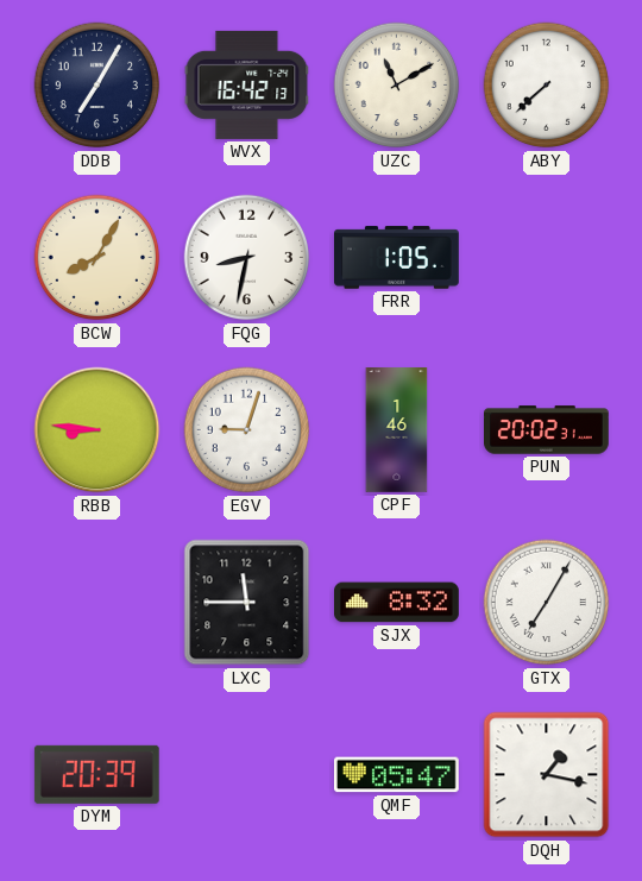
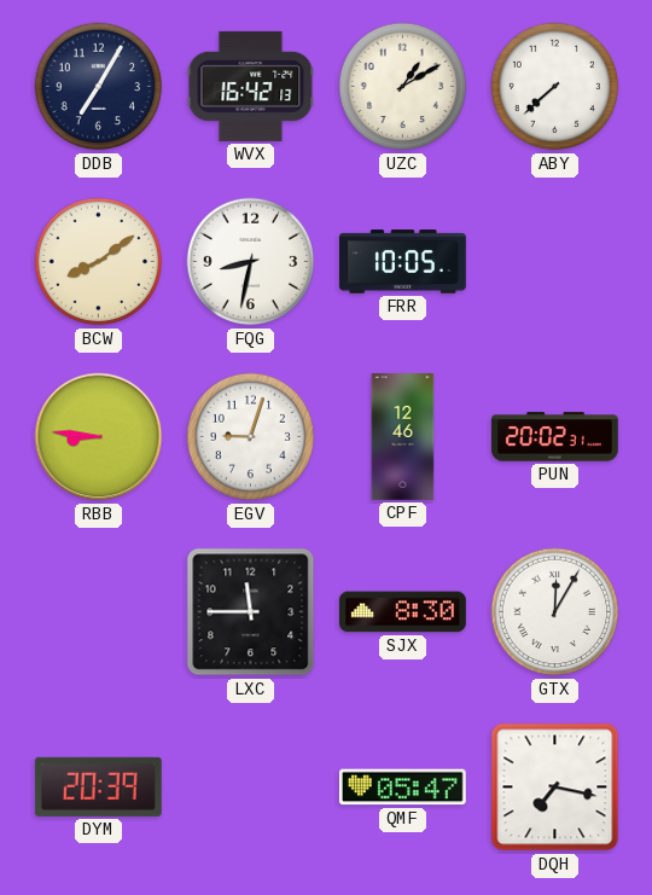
UZC: 11:10 -> 1:10
BCW: 8:05 -> 8:09
FRR: 1:05 -> 10:05
CPF: 1:46 -> 12:46
SJX: 8:32 -> 8:30
GTX: 7:05 -> 12:05
DQH: 1:17 -> 7:17
